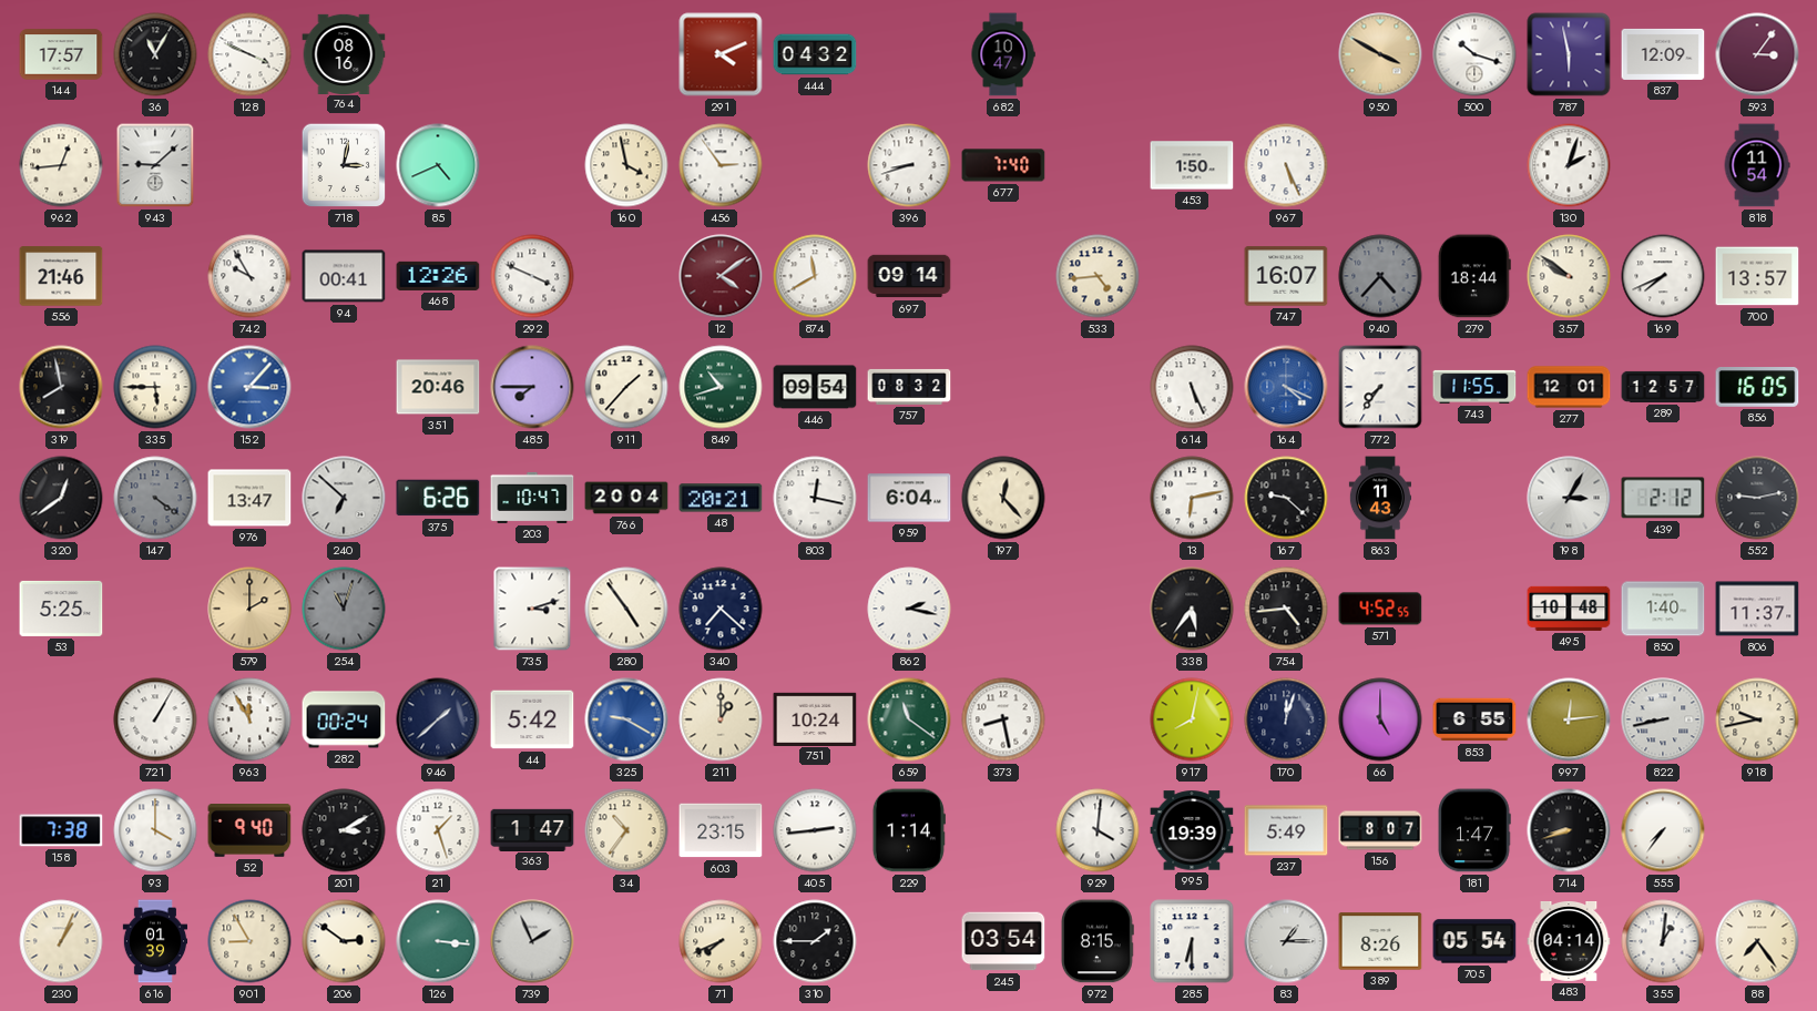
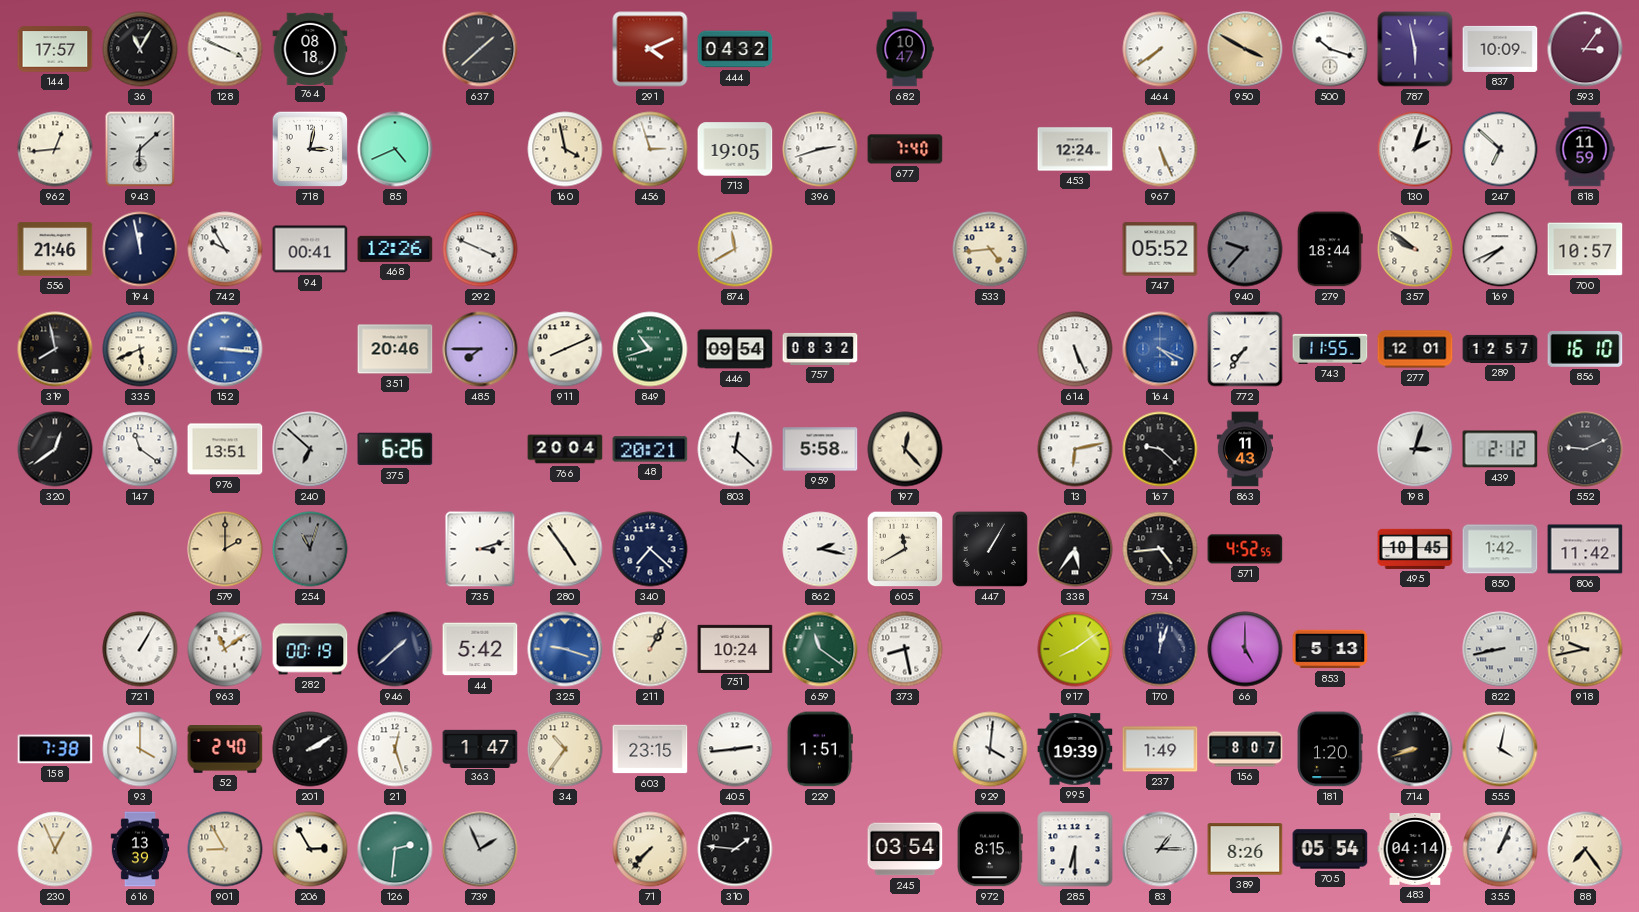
764: 08:16 -> 08:18
637: none -> 1:38
464: none -> 7:39
837: 12:09 -> 10:09
943: 9:08 -> 6:08
456: 2:54 -> 2:57
713: none -> 19:05
396: 8:42 -> 2:42
453: 1:50 -> 12:24
247: none -> 6:52
818: 11:54 -> 11:59
194: none -> 11:58
12: 4:09 -> none
697: 09:14 -> none
747: 16:07 -> 05:52
940: 4:37 -> 9:37
700: 13:57 -> 10:57
335: 5:45 -> 5:41
152: 3:07 -> 3:16
911: 1:37 -> 8:11
856: 16:05 -> 16:10
147: 4:21 -> 11:21
147 dial: grey -> white
976: 13:47 -> 13:51
203: 10:47 -> none
803: 12:17 -> 12:22
959: 6:04 -> 5:58
198: 3:05 -> 3:03
552: 9:13 -> 9:11
53: 5:25 -> none
605: none -> 11:40
447: none -> 1:05
495: 10:48 -> 10:45
850: 1:40 -> 1:42
806: 11:37 -> 11:42
963: 11:55 -> 11:09
282: 00:24 -> 00:19
325: 9:20 -> 9:18
211: 1:00 -> 1:05
917: 8:02 -> 8:09
853: 6:55 -> 5:13
997: 12:14 -> none
52: 9:40 -> 2:40
201: 3:10 -> 2:10
21: 1:27 -> 12:27
229: 1:14 -> 1:51
237: 5:49 -> 1:49
181: 1:47 -> 1:20
555: 7:36 -> 4:02
230: 1:04 -> 12:56
616: 01:39 -> 13:39
206: 2:51 -> 2:55
126: 3:16 -> 2:31
71: 7:41 -> 7:37
310: 1:45 -> 1:46
355: 1:01 -> 1:04
